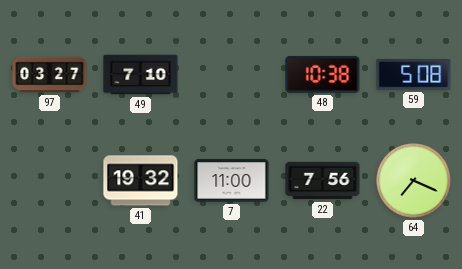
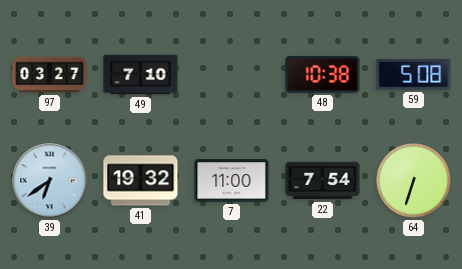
39: none -> 6:39
22: 7:56 -> 7:54
64: 7:19 -> 6:33
